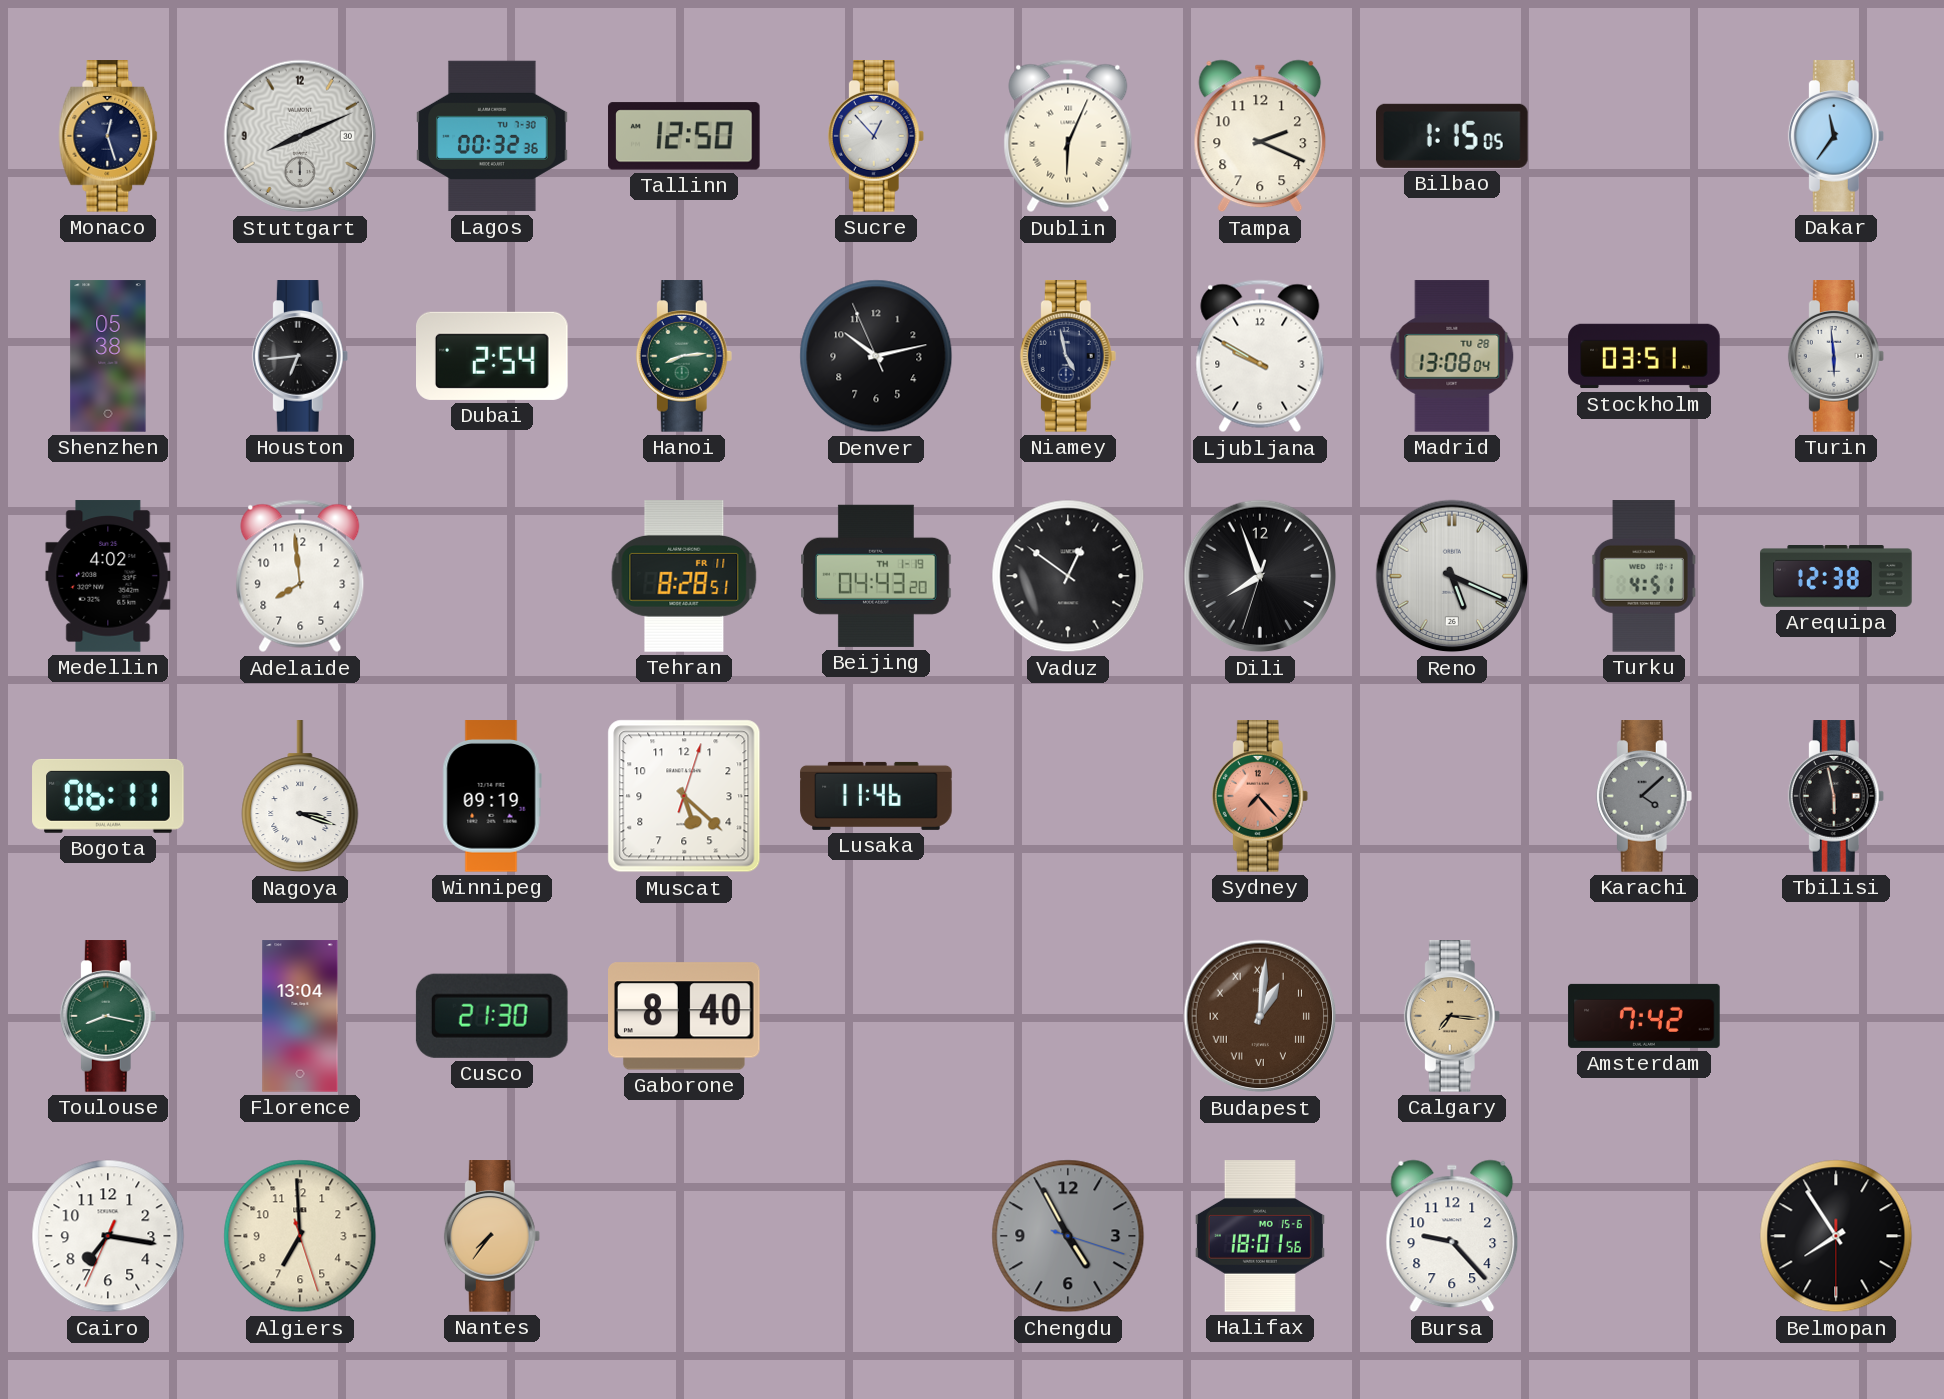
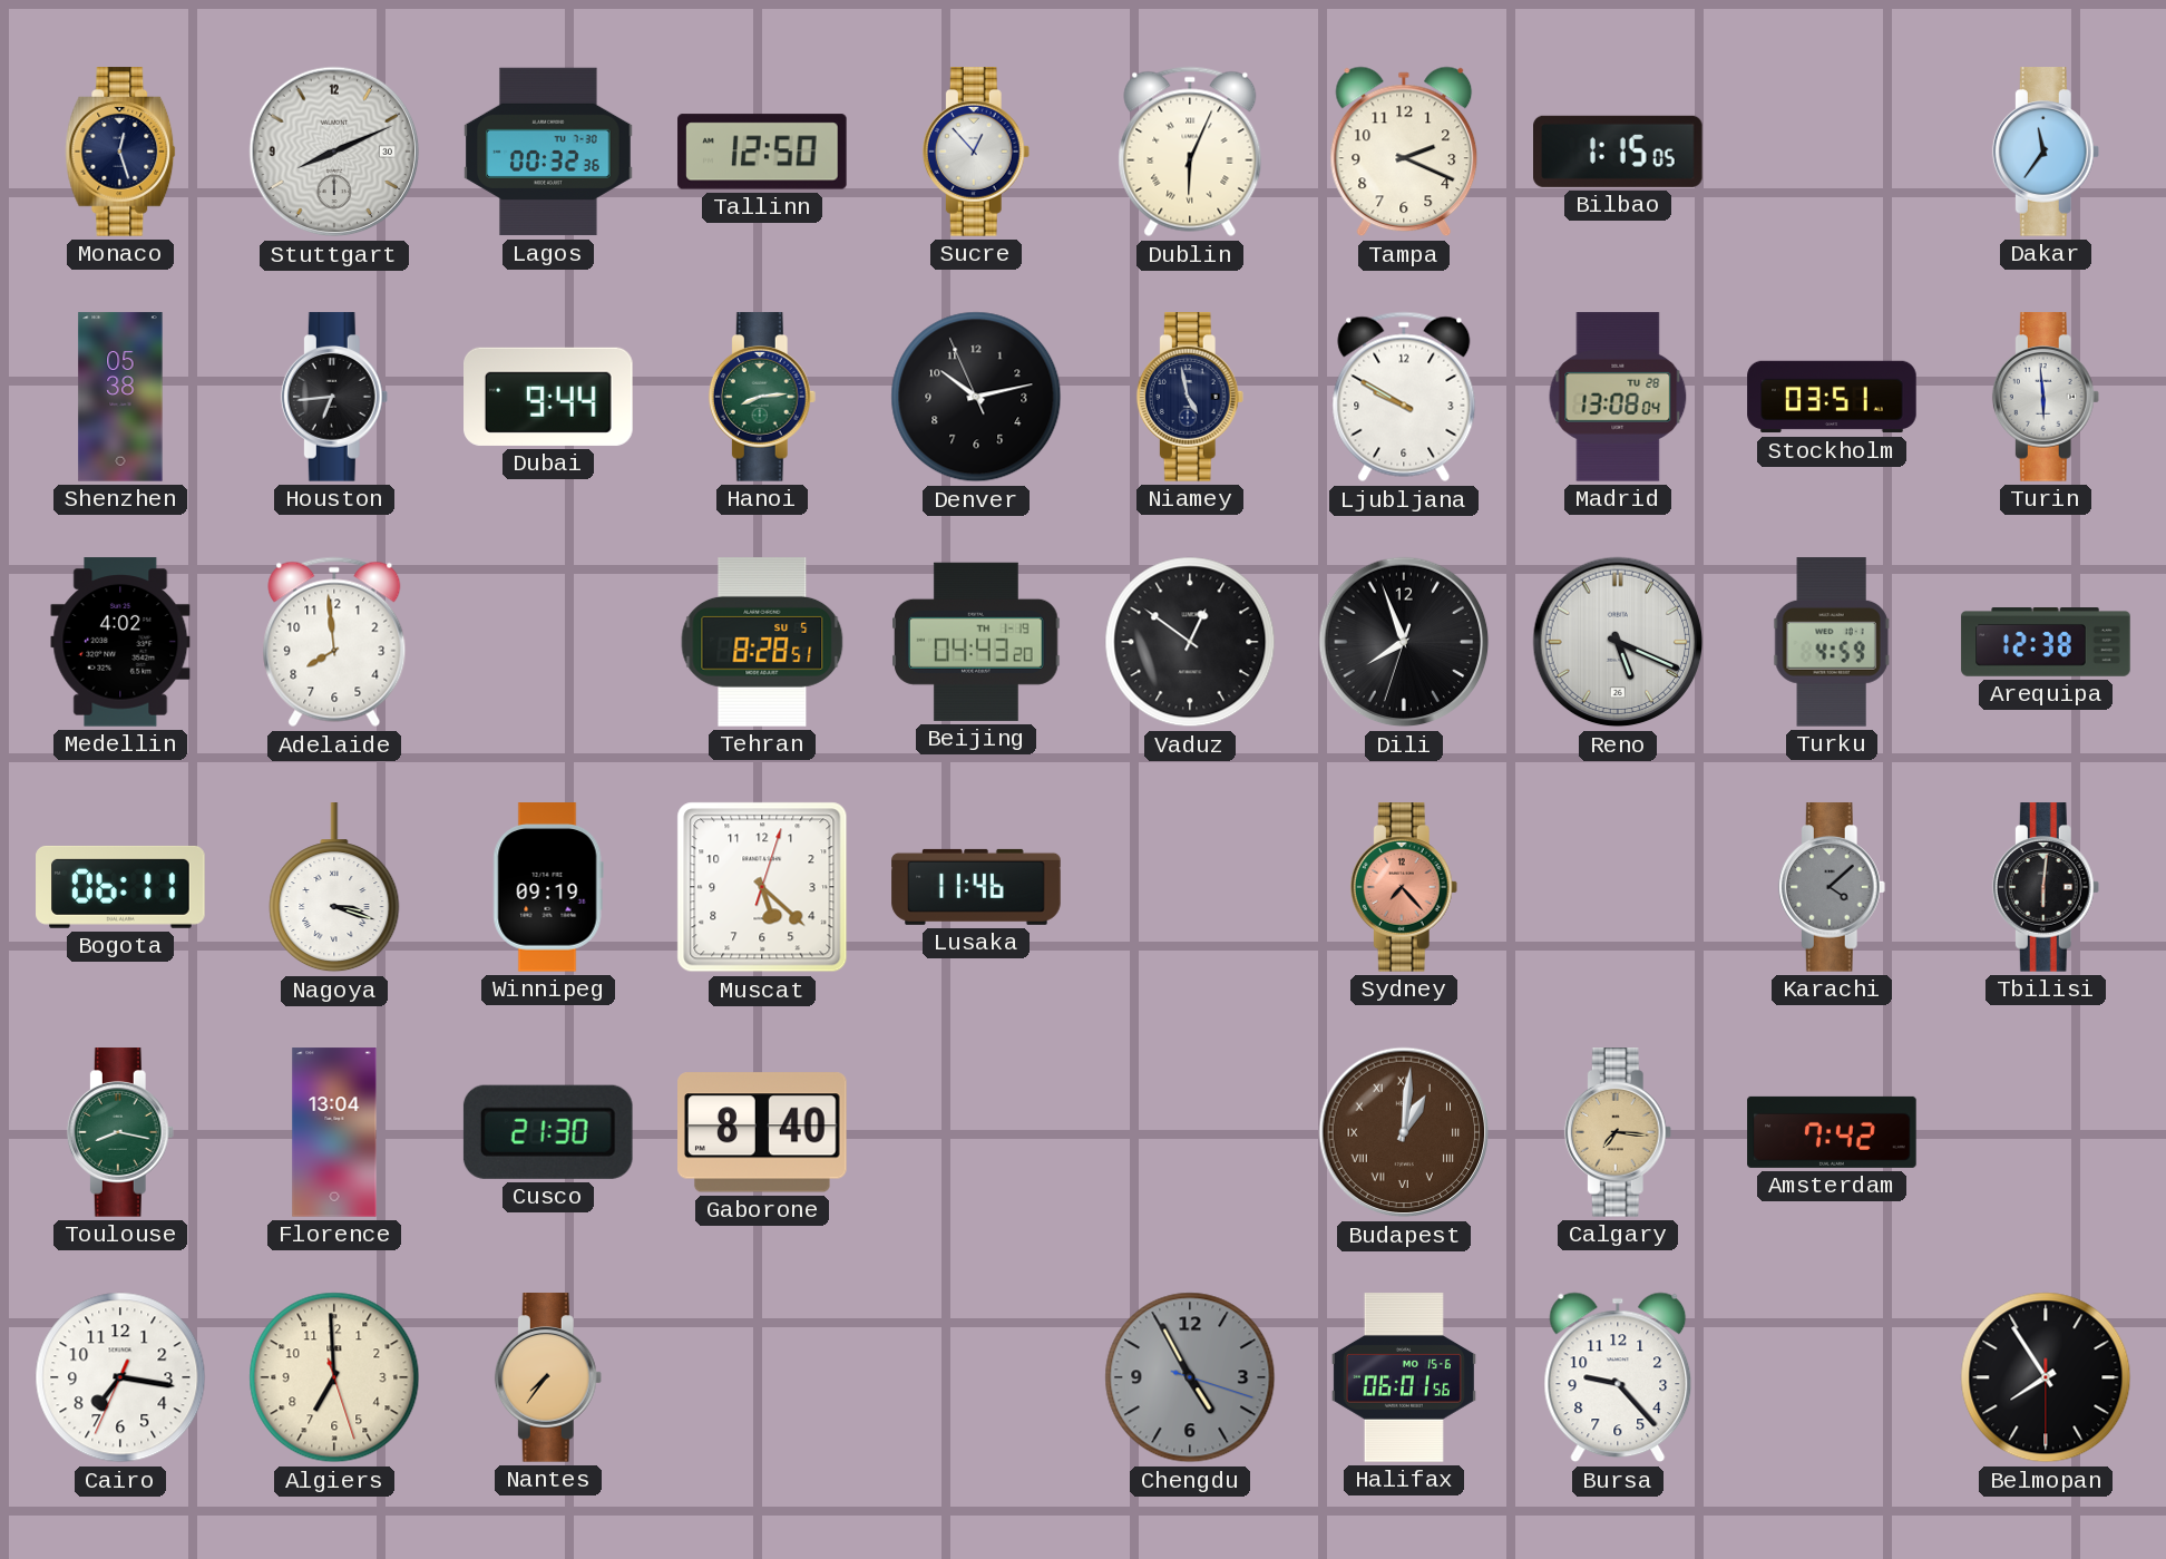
Dubai: 2:54 -> 9:44
Tehran date: FR 11 -> SU 5
Turku: 4:51 -> 4:59
Tbilisi: 5:58 -> 6:01
Halifax: 18:01 -> 06:01
